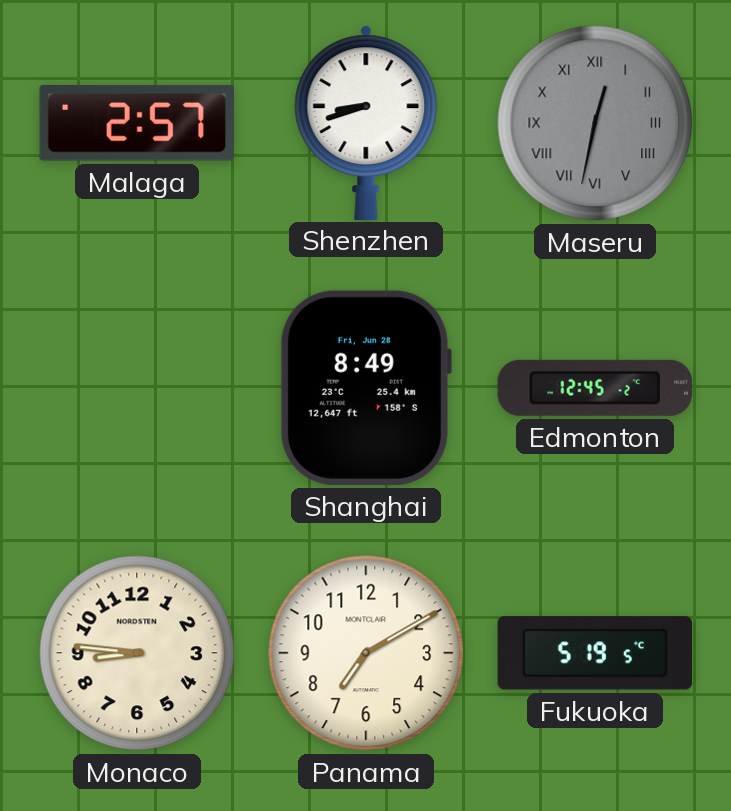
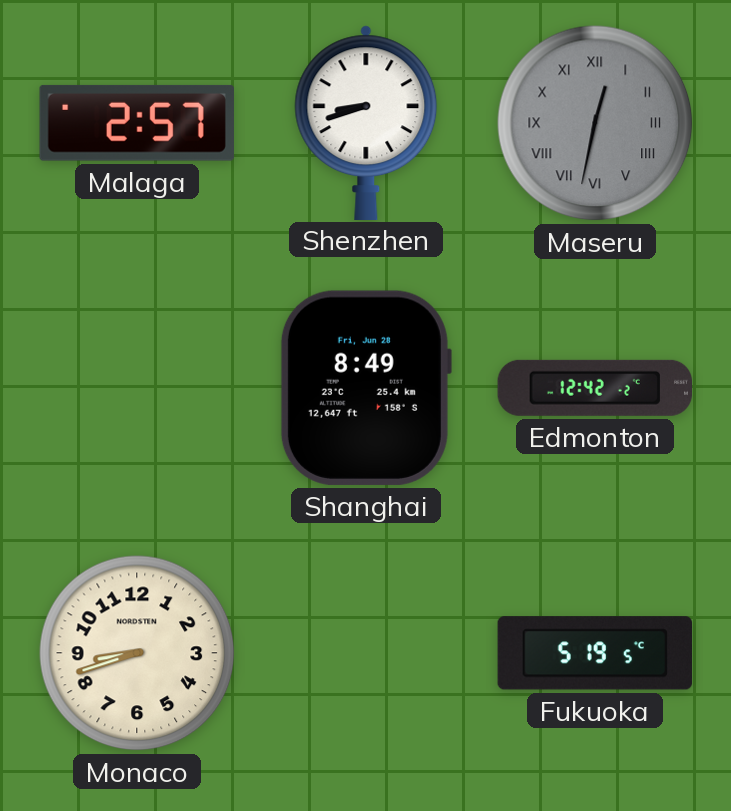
Edmonton: 12:45 -> 12:42
Monaco: 8:46 -> 8:42
Panama: 7:10 -> none
